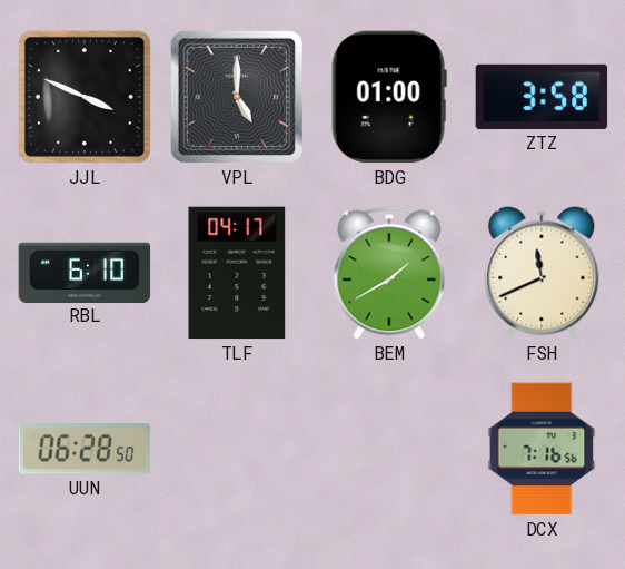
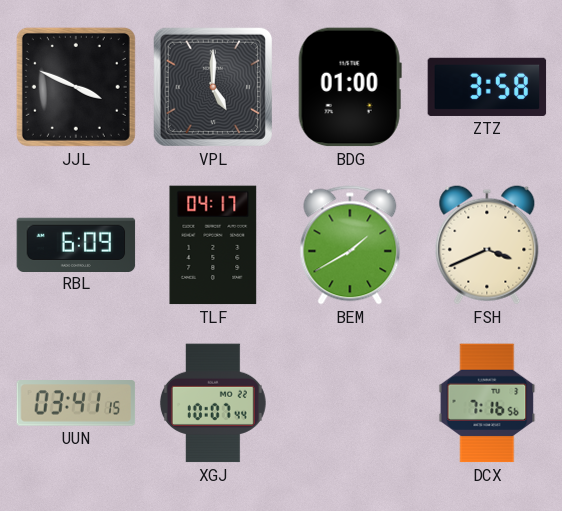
RBL: 6:10 -> 6:09
FSH: 11:41 -> 3:41
UUN: 06:28 -> 03:41
XGJ: none -> 10:07
